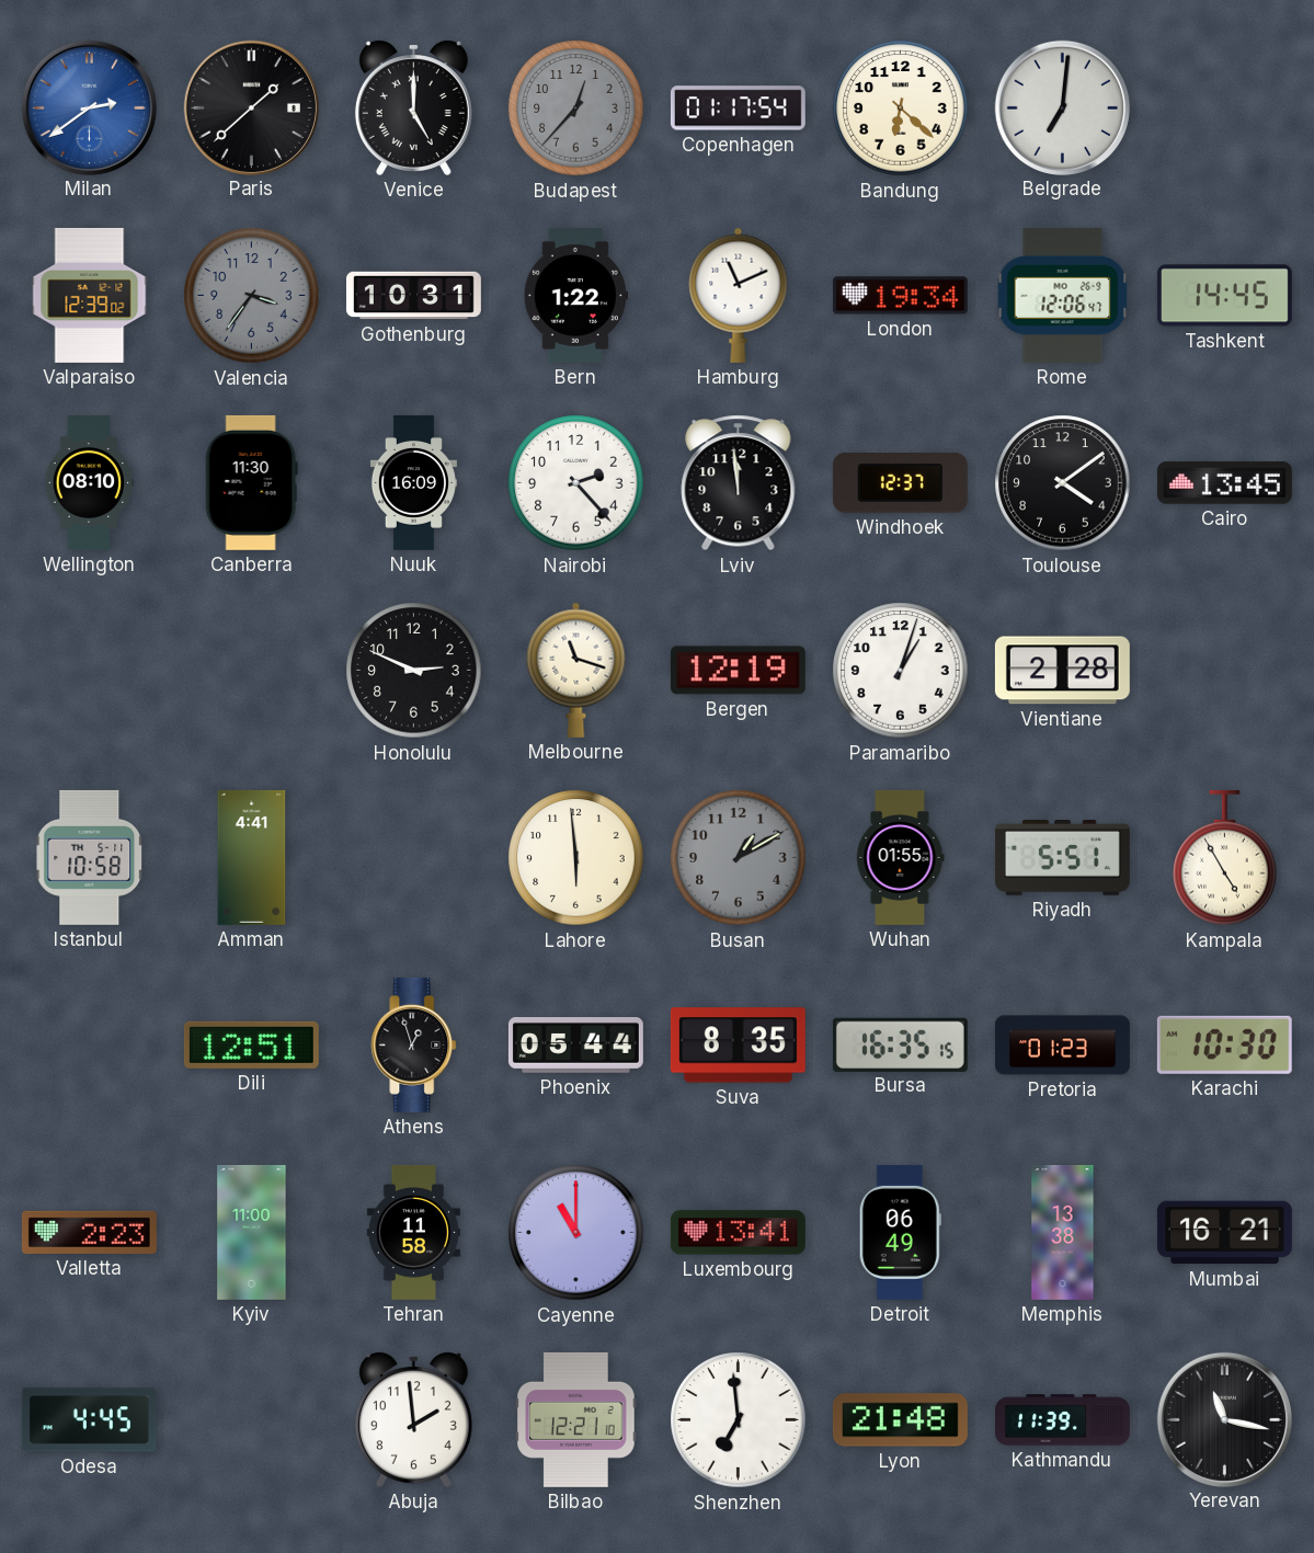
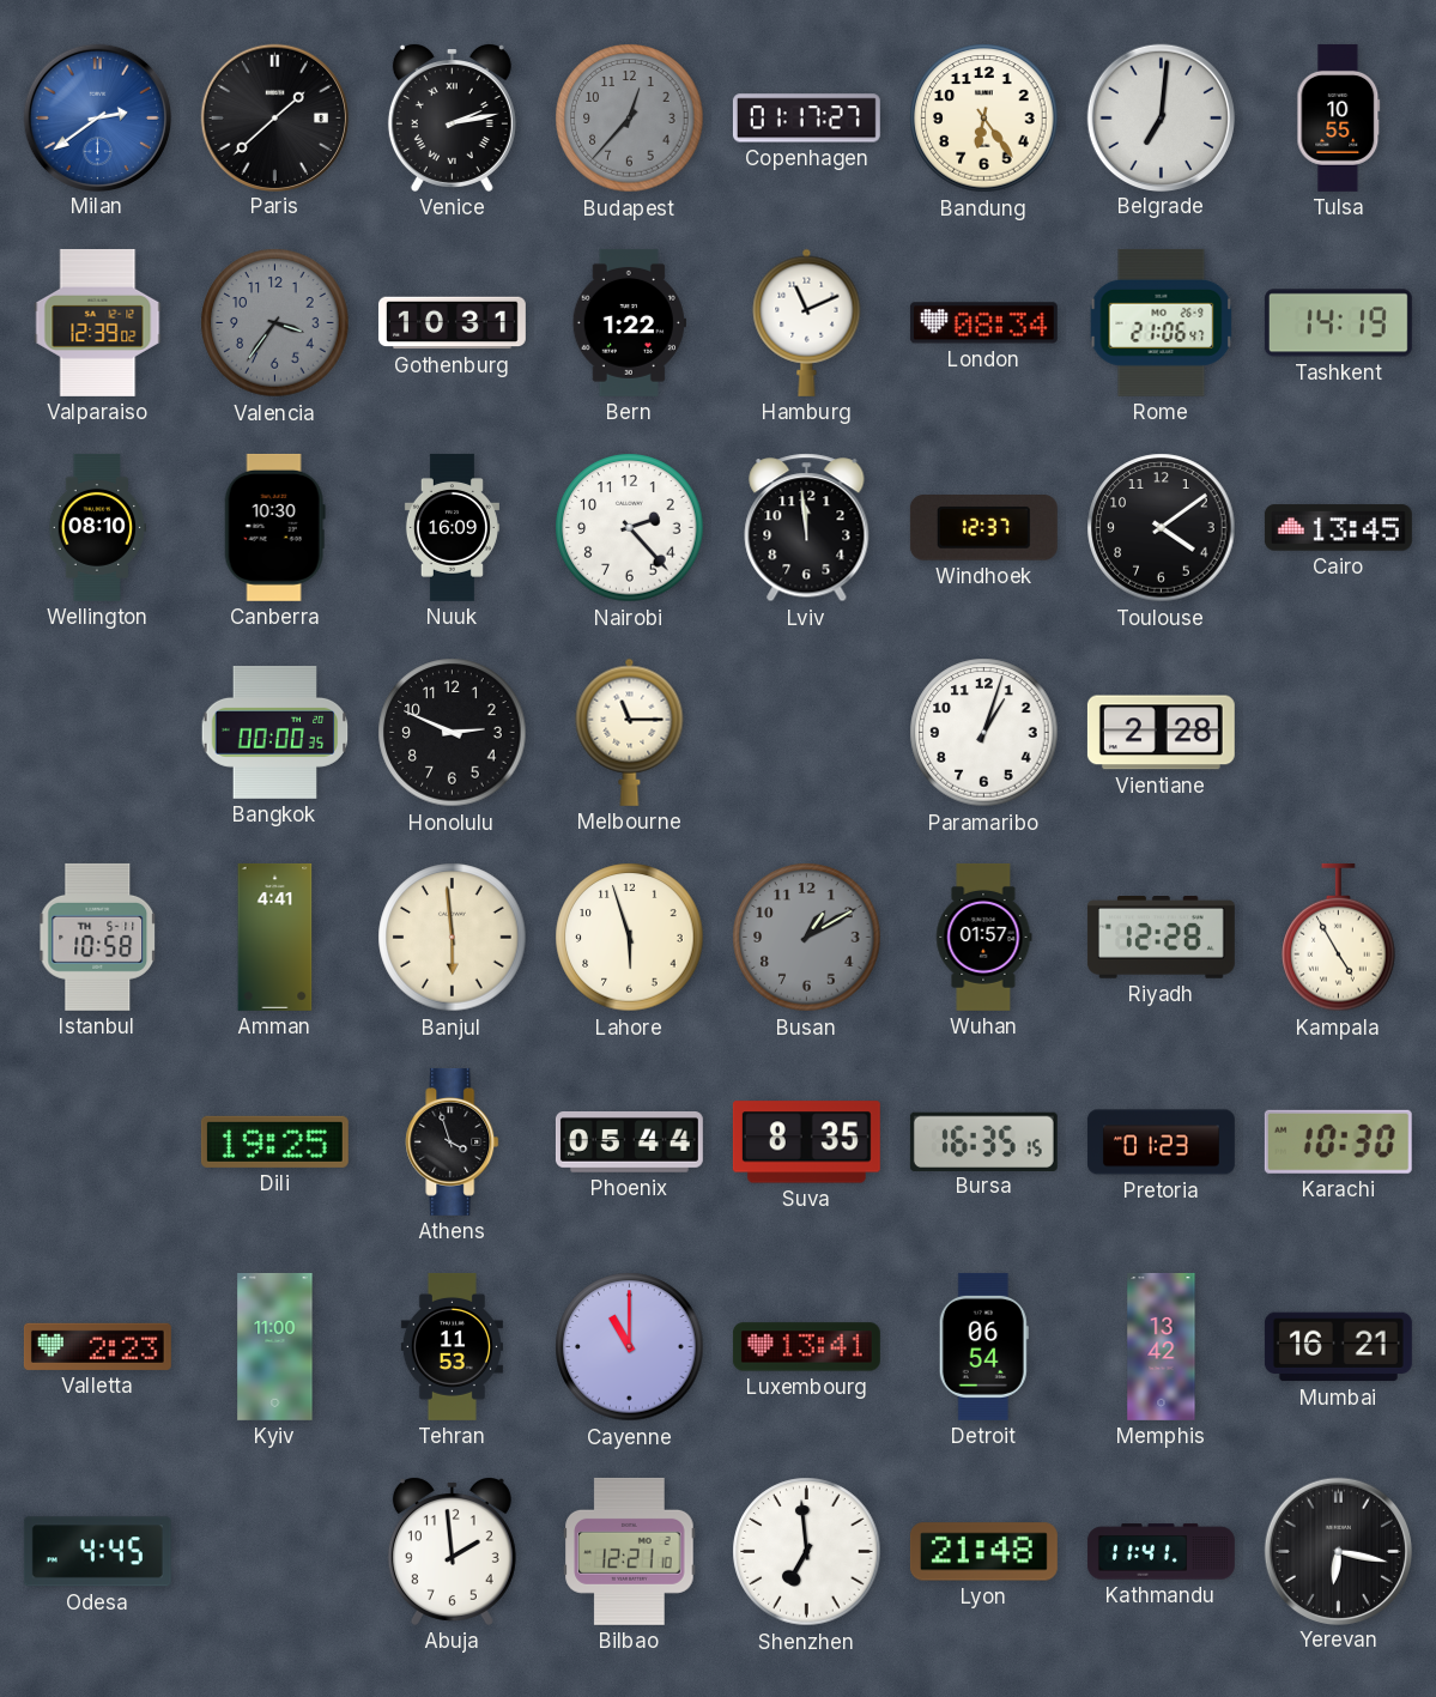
Venice: 5:00 -> 2:13
Copenhagen: 01:17:54 -> 01:17:27
Bandung: 6:22 -> 6:24
Tulsa: none -> 10:55
London: 19:34 -> 08:34
Rome: 12:06 -> 21:06
Tashkent: 14:45 -> 14:19
Canberra: 11:30 -> 10:30
Bangkok: none -> 00:00
Melbourne: 11:18 -> 11:15
Bergen: 12:19 -> none
Banjul: none -> 5:59
Lahore: 5:59 -> 5:57
Wuhan: 01:55 -> 01:57
Riyadh: 5:51 -> 12:28
Dili: 12:51 -> 19:25
Athens: 12:57 -> 3:57
Tehran: 11:58 -> 11:53
Detroit: 06:49 -> 06:54
Memphis: 13:38 -> 13:42
Kathmandu: 11:39 -> 11:41
Yerevan: 11:17 -> 6:17
